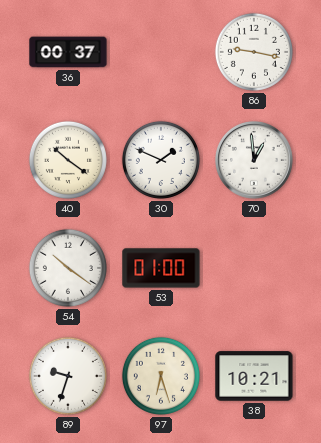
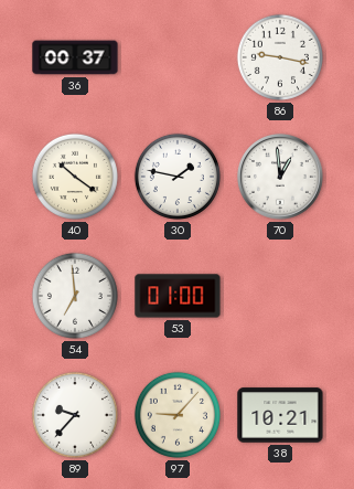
30: 1:49 -> 1:47
54: 10:21 -> 6:59
89: 9:33 -> 9:37
97: 6:27 -> 9:07
